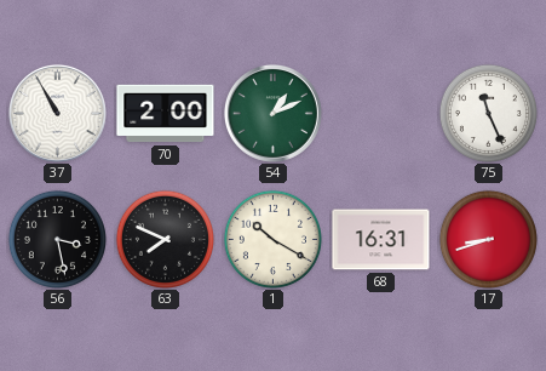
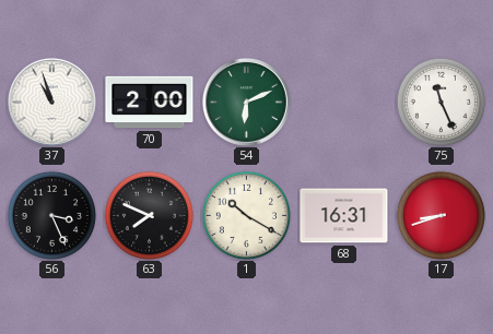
37: 10:55 -> 10:57
54: 1:11 -> 6:11
56: 3:28 -> 3:26
